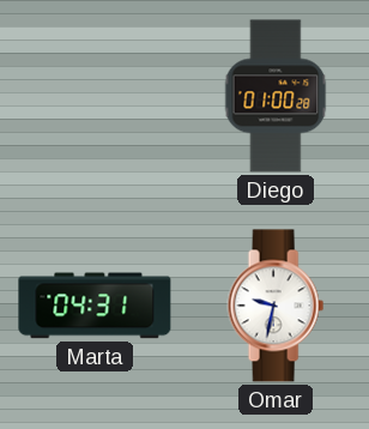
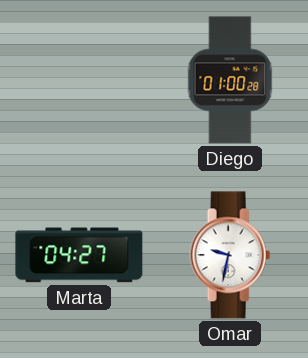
Marta: 04:31 -> 04:27
